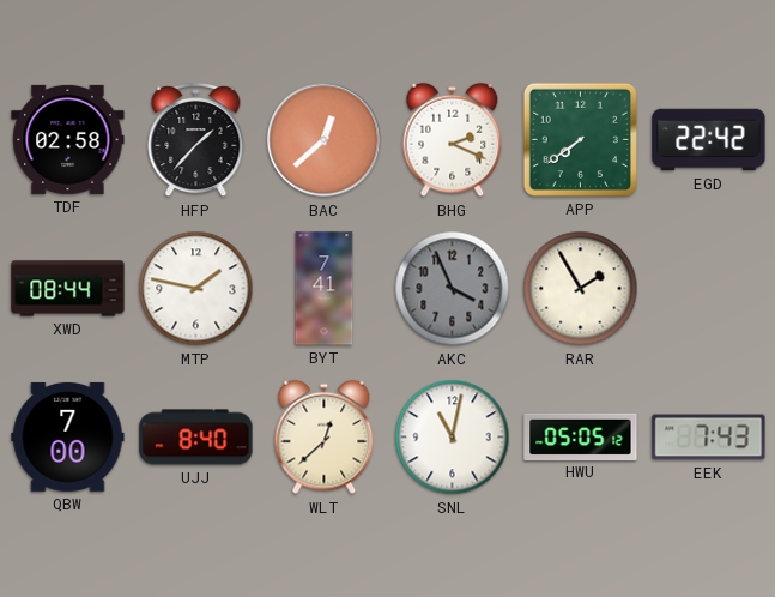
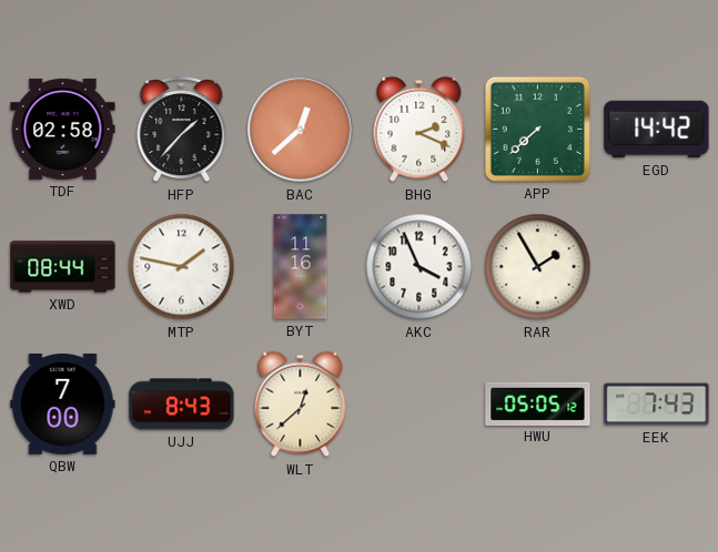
APP: 7:39 -> 7:38
EGD: 22:42 -> 14:42
BYT: 7:41 -> 11:16
AKC dial: grey -> white
UJJ: 8:40 -> 8:43
SNL: 11:02 -> none
